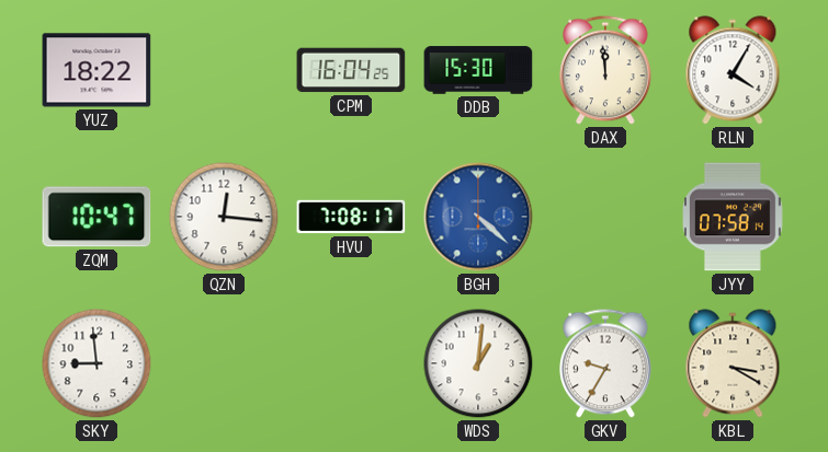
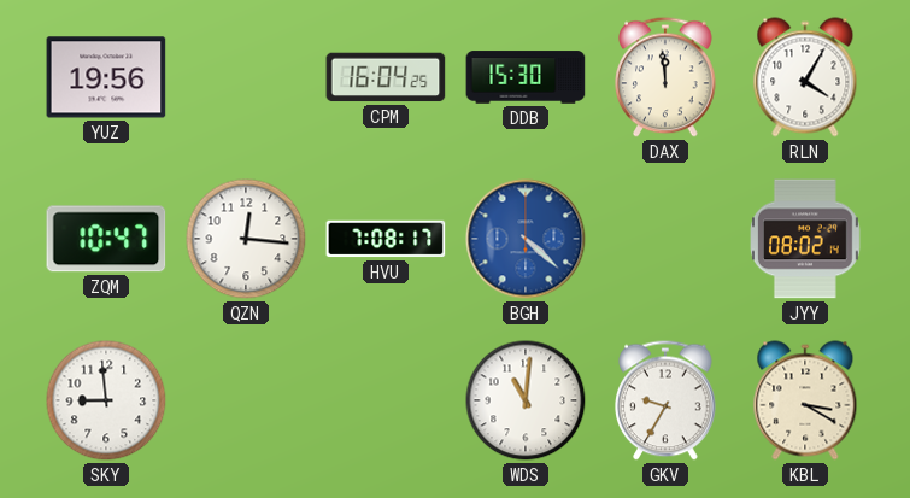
YUZ: 18:22 -> 19:56
JYY: 07:58 -> 08:02
WDS: 1:01 -> 11:01
